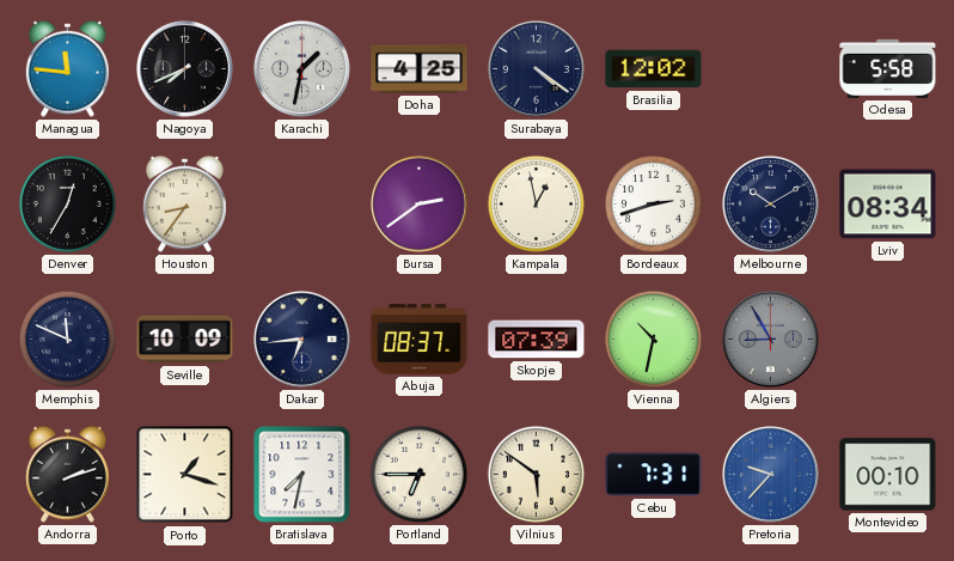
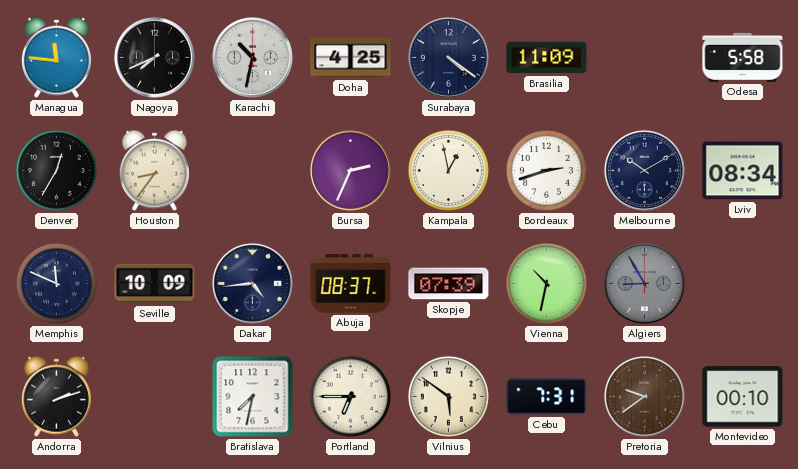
Karachi: 1:32 -> 10:32
Brasilia: 12:02 -> 11:09
Bursa: 2:39 -> 2:34
Dakar: 6:44 -> 4:44
Porto: 1:18 -> none
Pretoria: 9:37 -> 9:39
Pretoria dial: blue -> brown
